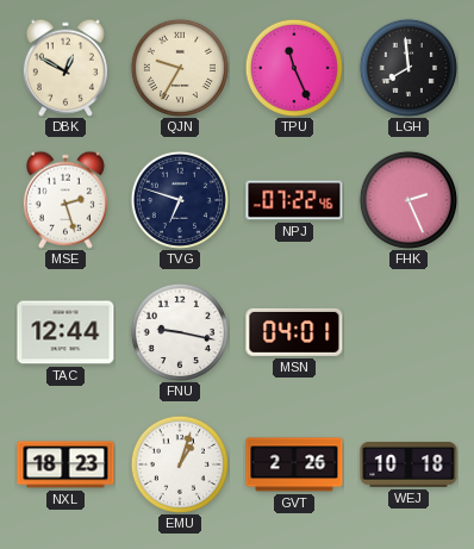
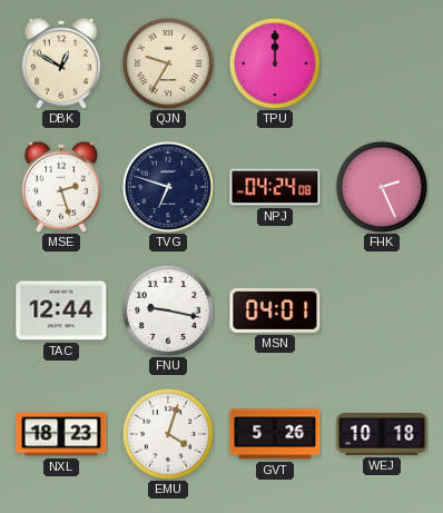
TPU: 11:26 -> 12:00
LGH: 7:59 -> none
NPJ: 07:22 -> 04:24
EMU: 1:03 -> 4:03
GVT: 2:26 -> 5:26
